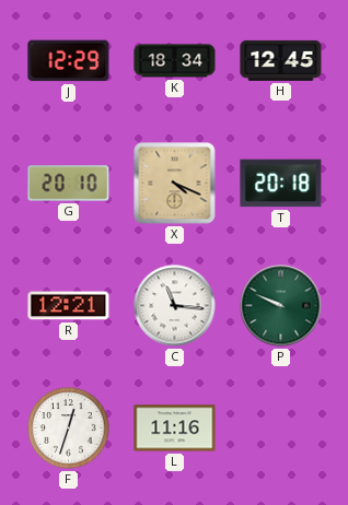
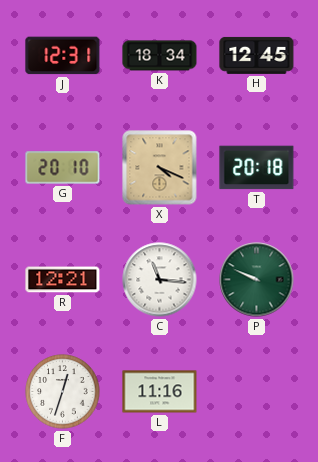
J: 12:29 -> 12:31
